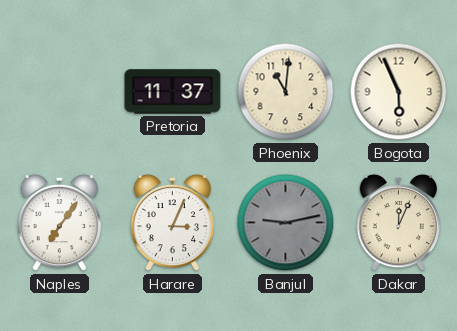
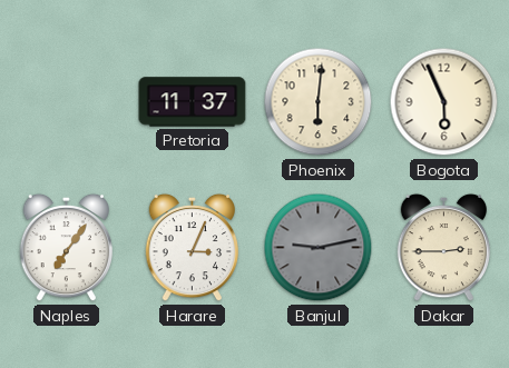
Phoenix: 11:01 -> 6:01
Dakar: 12:04 -> 2:45
